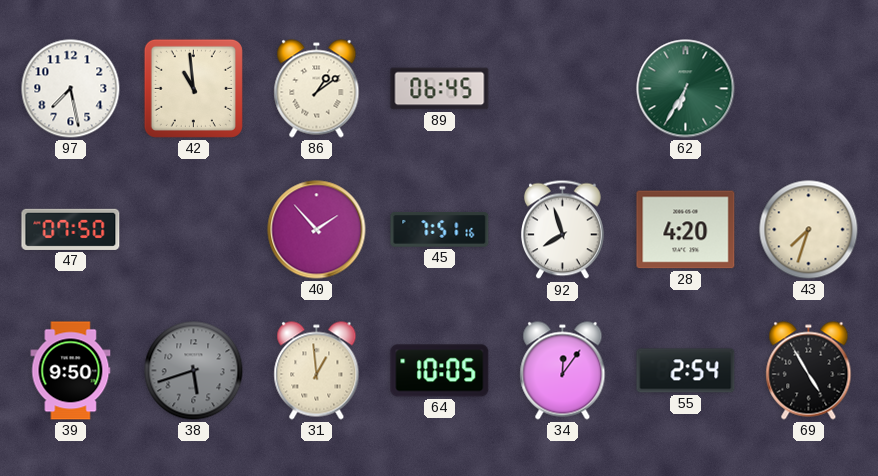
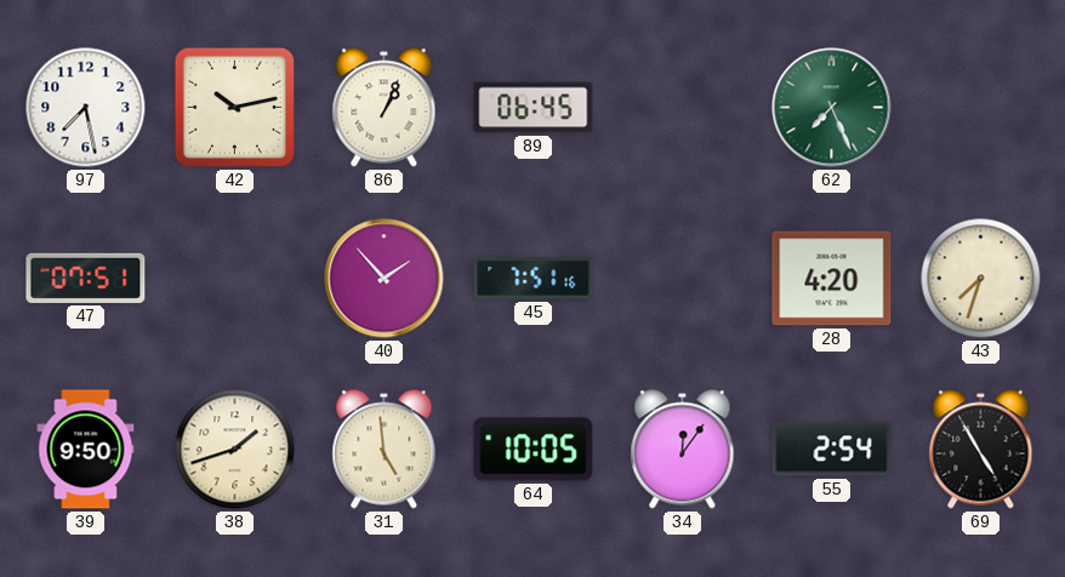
42: 10:59 -> 10:13
86: 1:09 -> 1:04
62: 6:35 -> 7:26
47: 07:50 -> 07:51
92: 7:57 -> none
38: 5:42 -> 1:42
38 dial: grey -> cream
31: 12:59 -> 4:59
